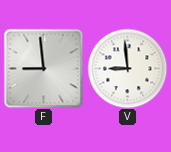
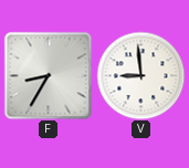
F: 8:59 -> 8:35
